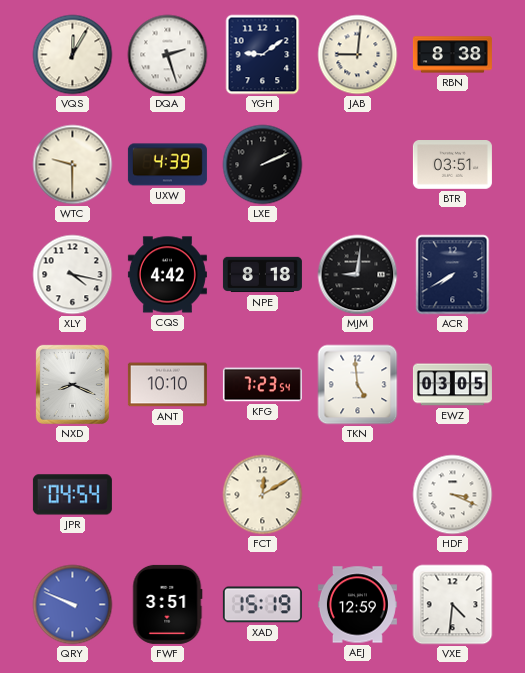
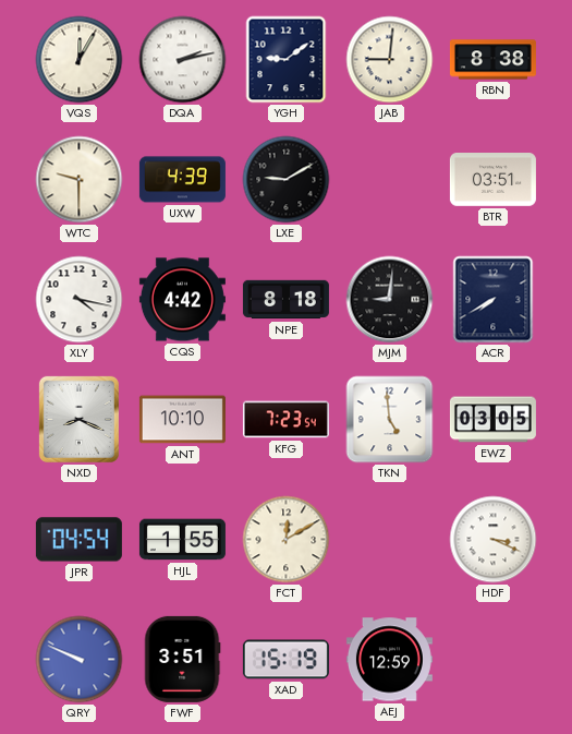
DQA: 2:27 -> 2:13
LXE: 2:11 -> 9:10
HJL: none -> 1:55
VXE: 4:31 -> none
